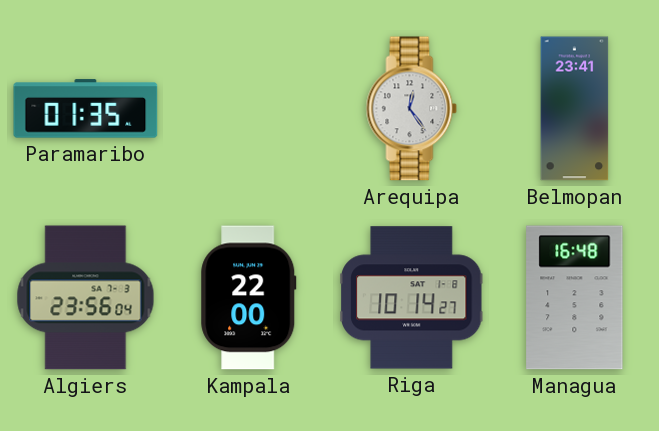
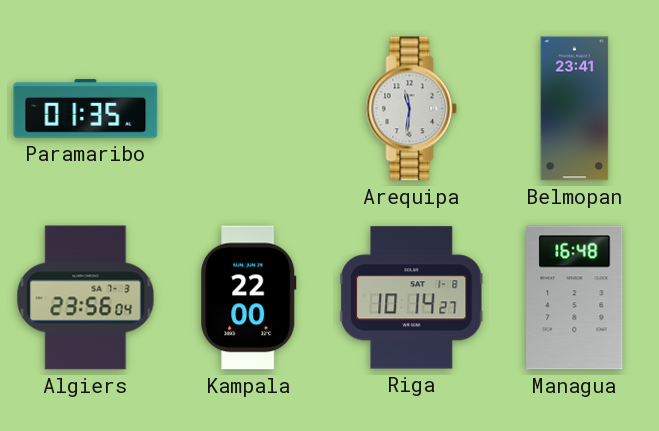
Arequipa: 12:24 -> 11:31
